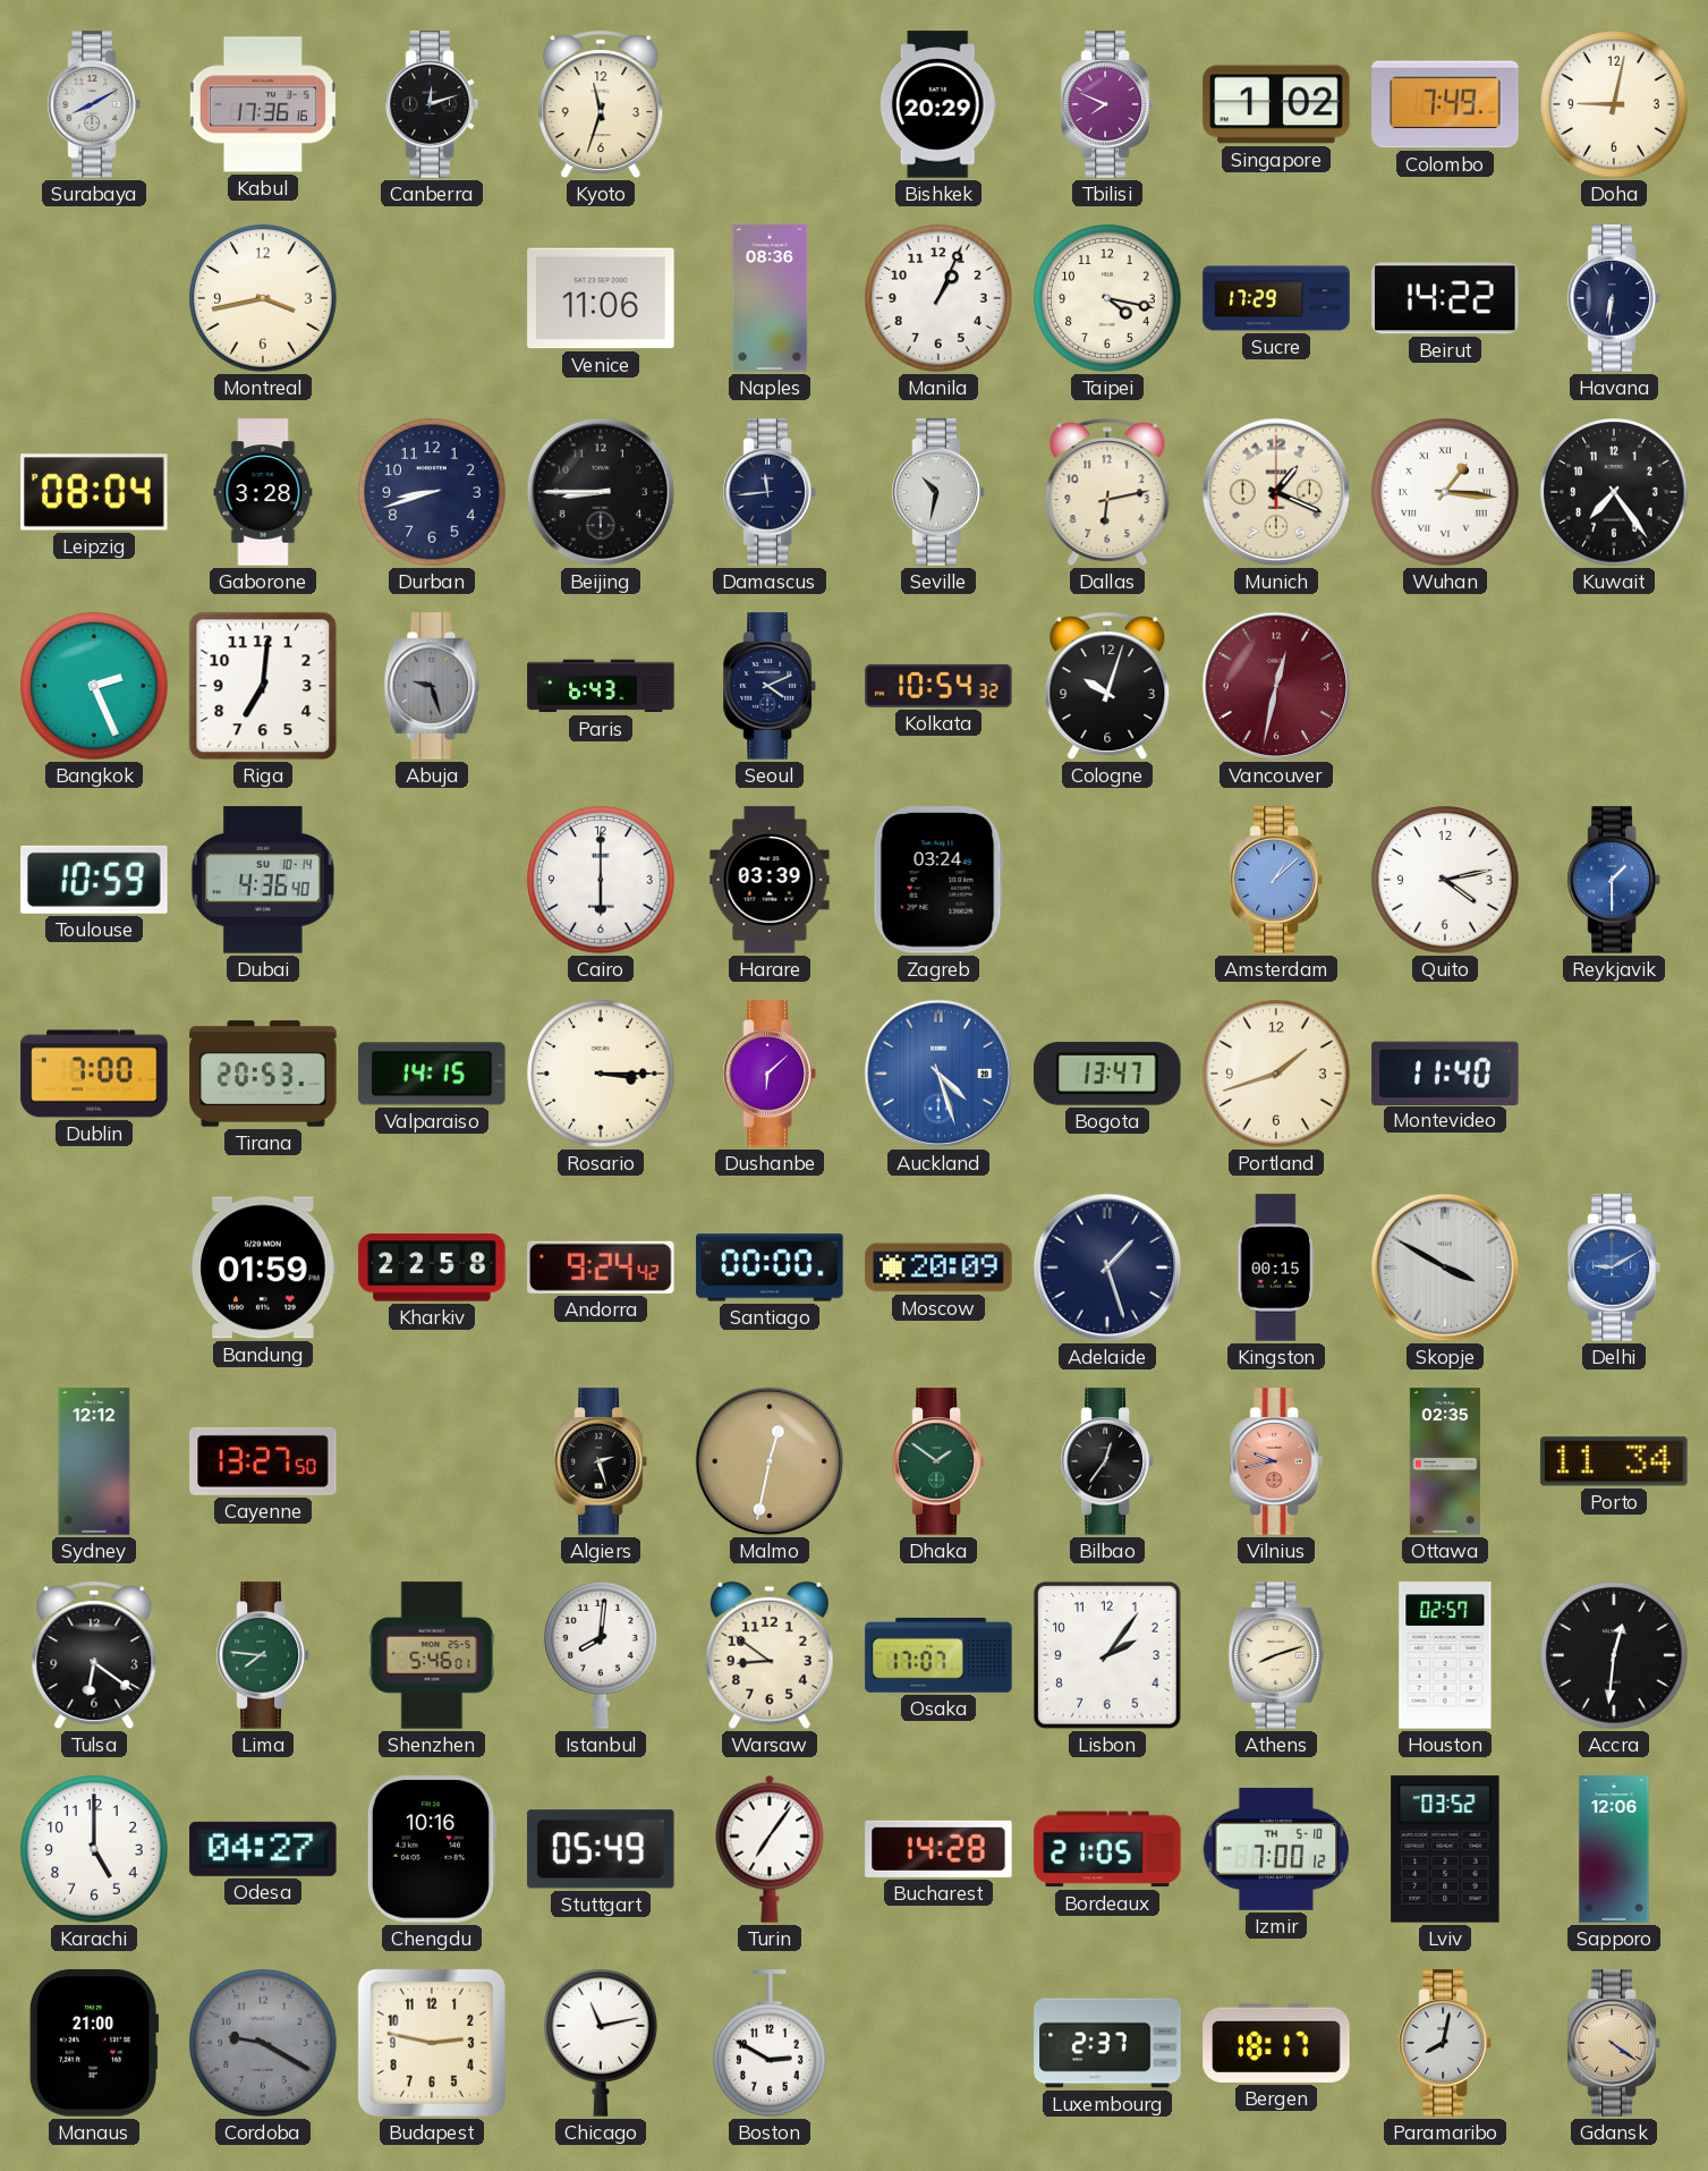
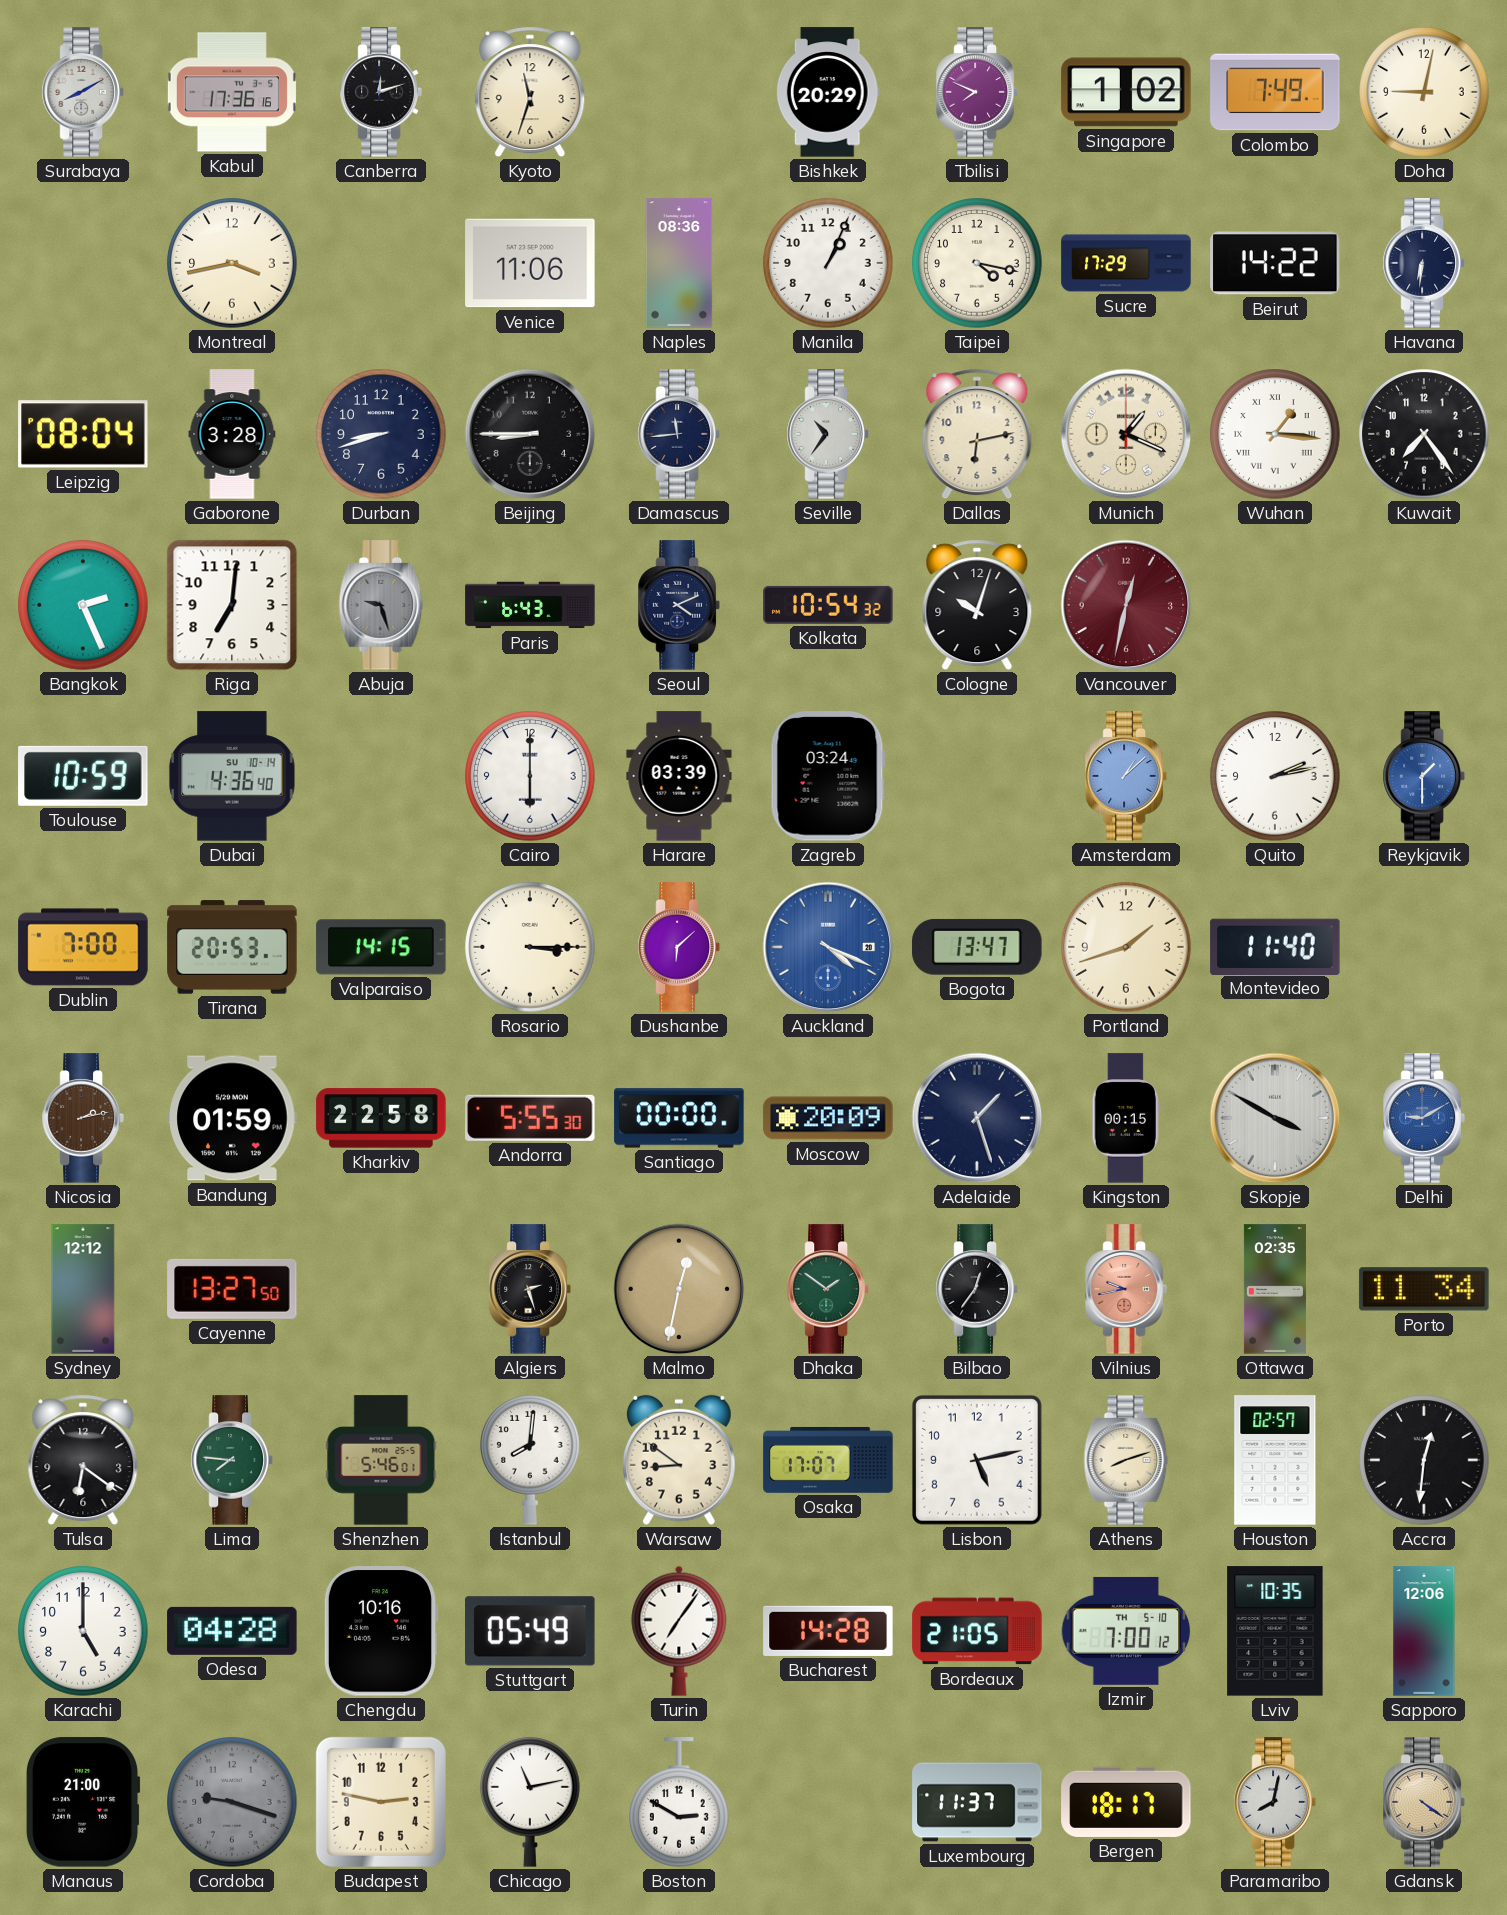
Seville: 10:32 -> 10:36
Quito: 4:13 -> 2:13
Auckland: 4:27 -> 4:19
Nicosia: none -> 2:13
Andorra: 9:24 -> 5:55
Lisbon: 2:06 -> 5:13
Odesa: 04:27 -> 04:28
Lviv: 03:52 -> 10:35
Cordoba: 9:20 -> 9:18
Luxembourg: 2:37 -> 11:37
